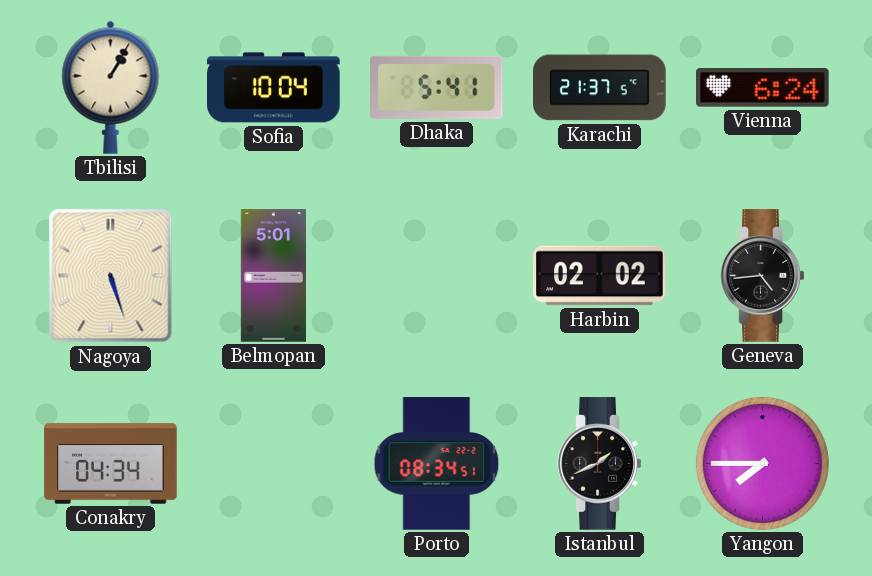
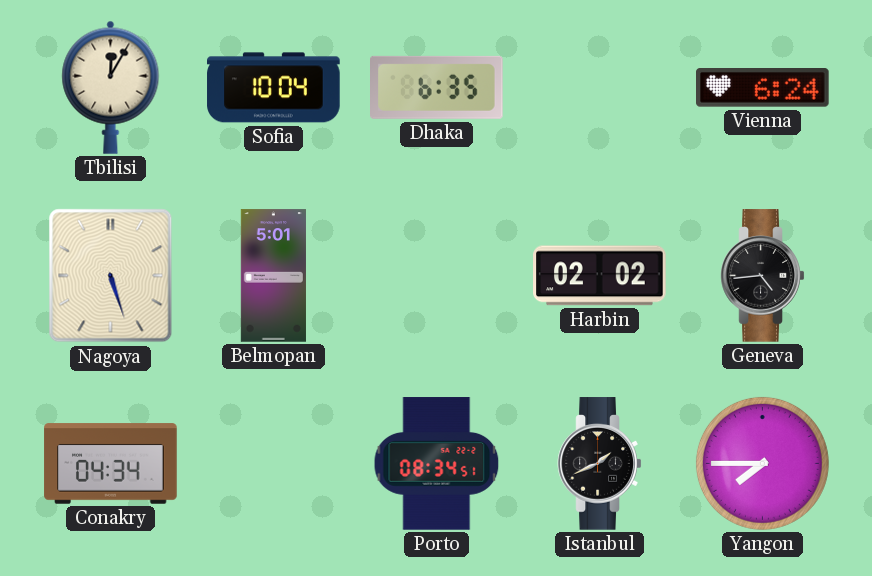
Tbilisi: 1:05 -> 12:05
Dhaka: 5:41 -> 6:35
Karachi: 21:37 -> none
